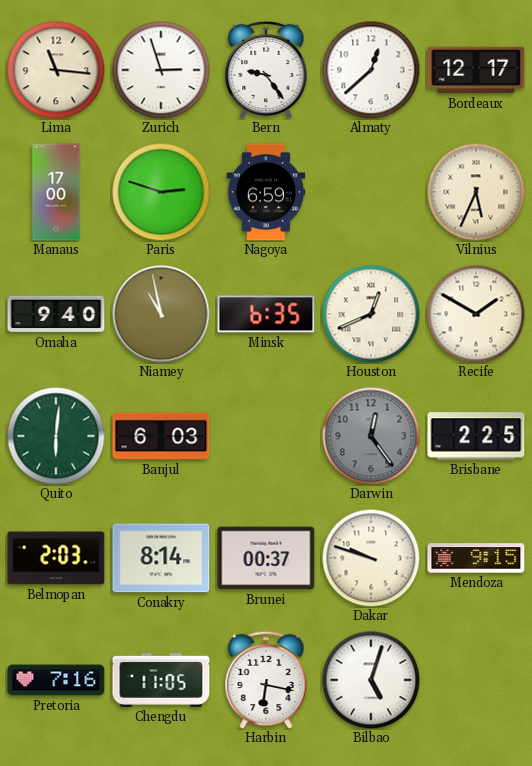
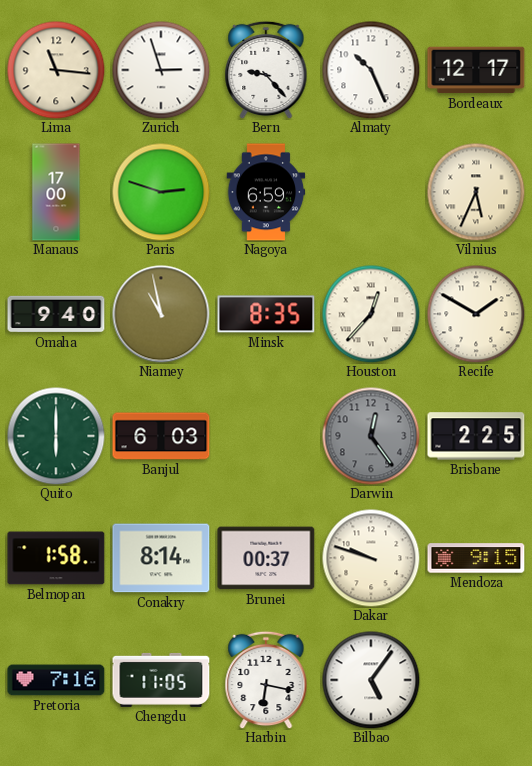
Bern: 9:24 -> 9:23
Almaty: 12:38 -> 10:26
Minsk: 6:35 -> 8:35
Houston: 12:41 -> 12:37
Quito: 6:01 -> 6:00
Belmopan: 2:03 -> 1:58
Bilbao: 5:03 -> 5:06
